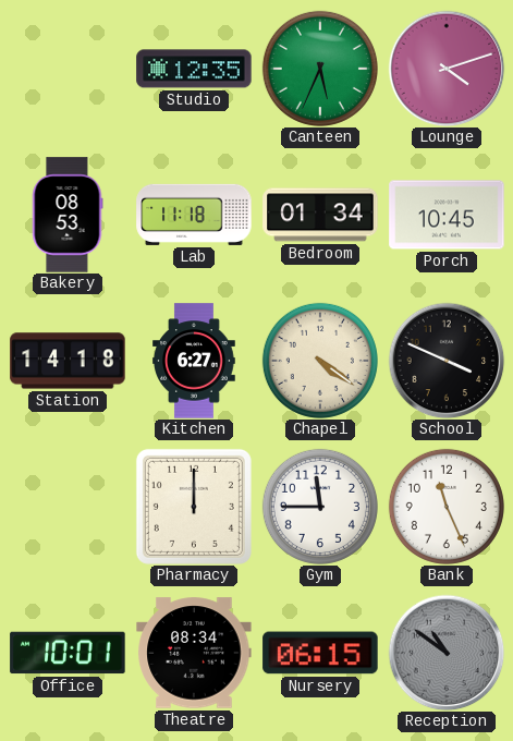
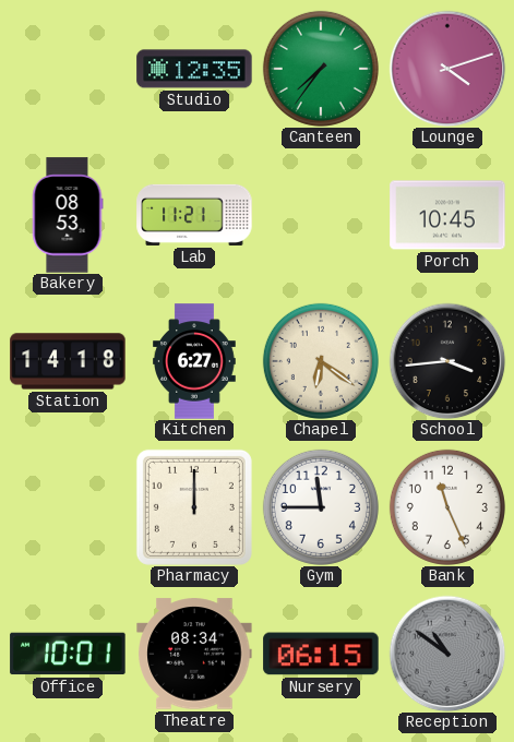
Canteen: 5:34 -> 7:36
Lab: 11:18 -> 11:21
Bedroom: 01:34 -> none
Chapel: 4:21 -> 6:21
School: 3:49 -> 3:44
